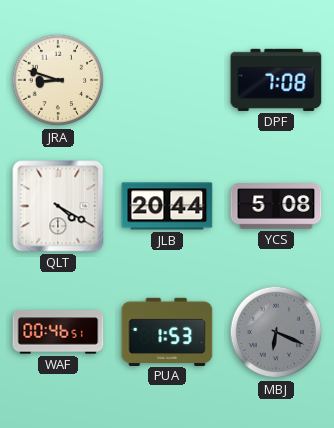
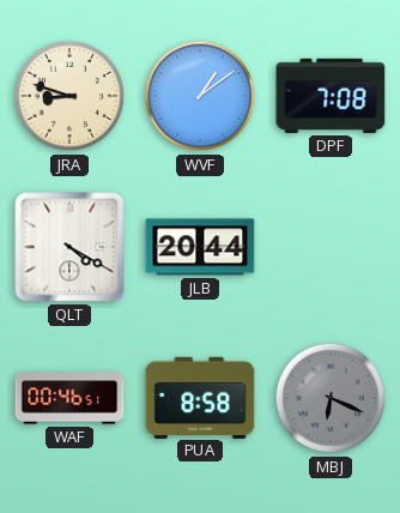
WVF: none -> 1:09
YCS: 5:08 -> none
PUA: 1:53 -> 8:58
